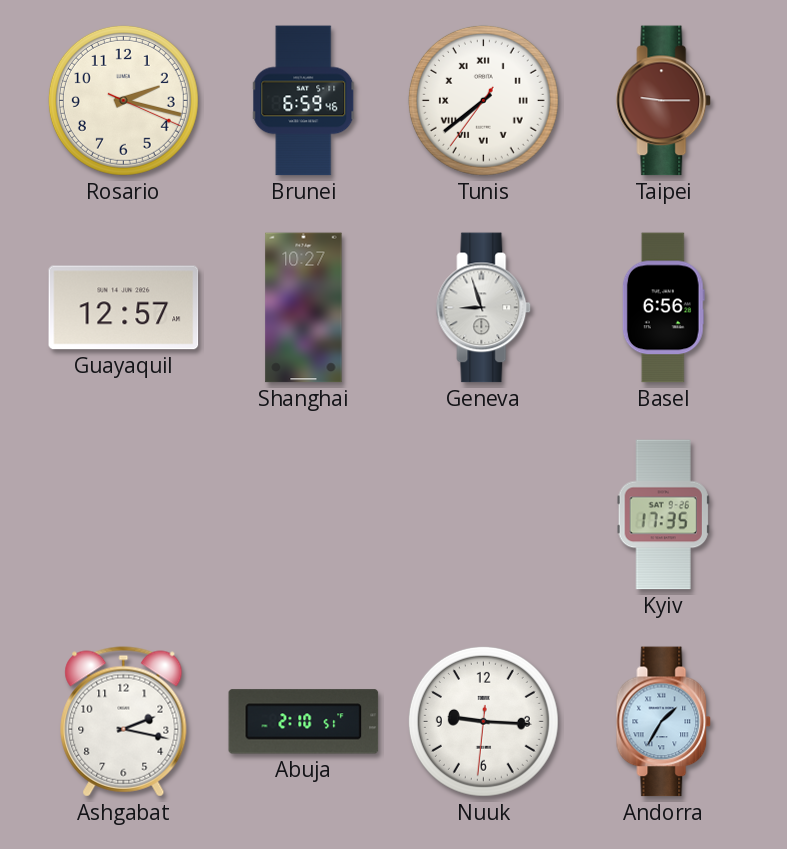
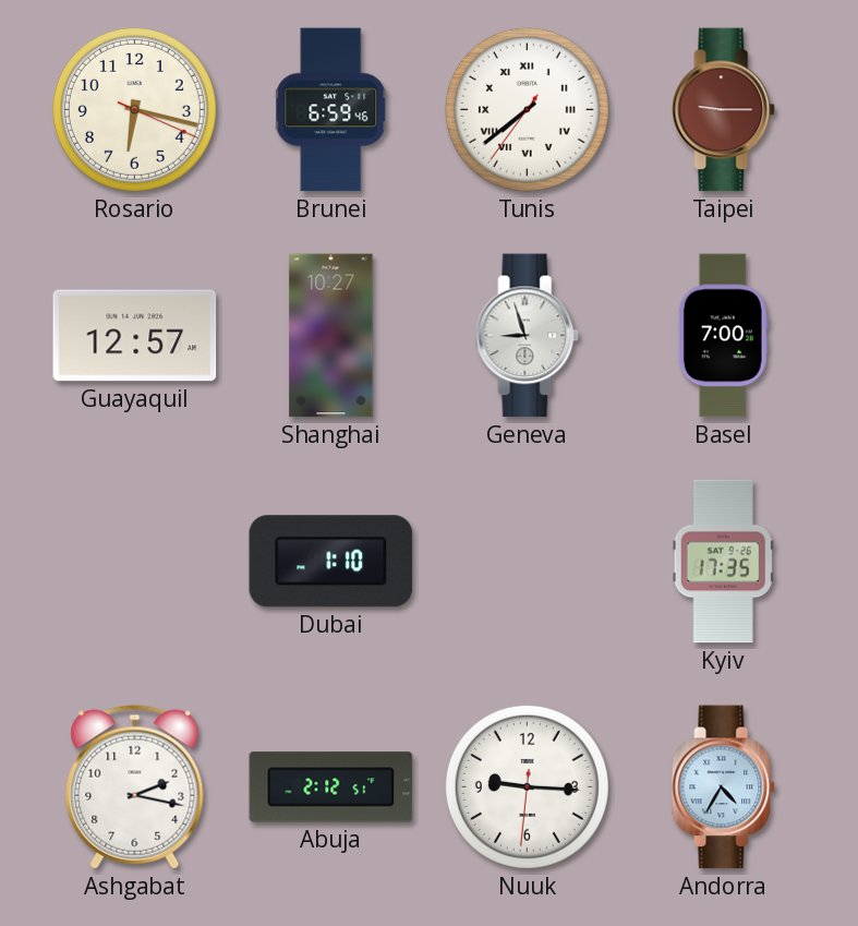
Rosario: 2:17 -> 6:17
Basel: 6:56 -> 7:00
Dubai: none -> 1:10
Abuja: 2:10 -> 2:12
Andorra: 1:35 -> 4:35
